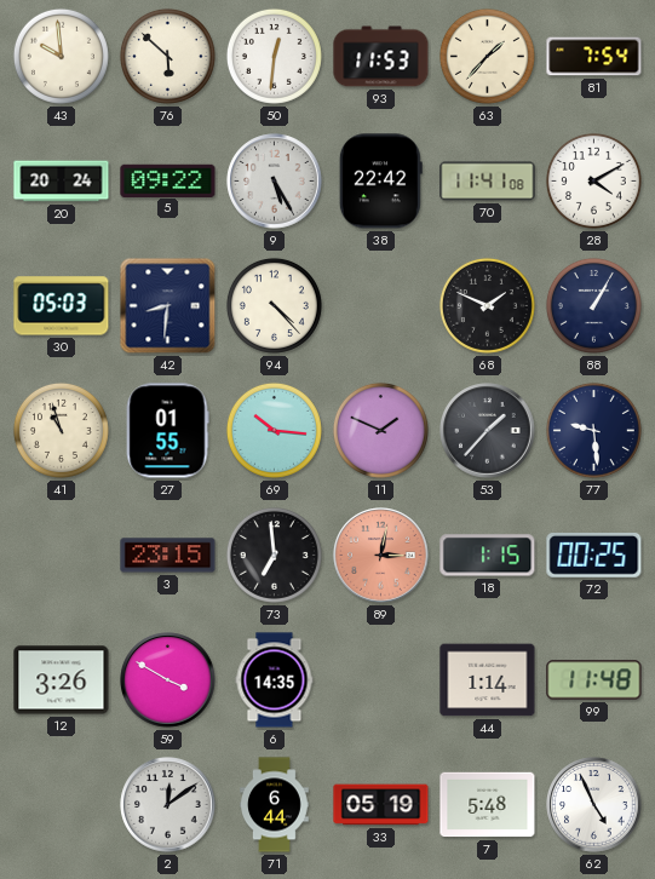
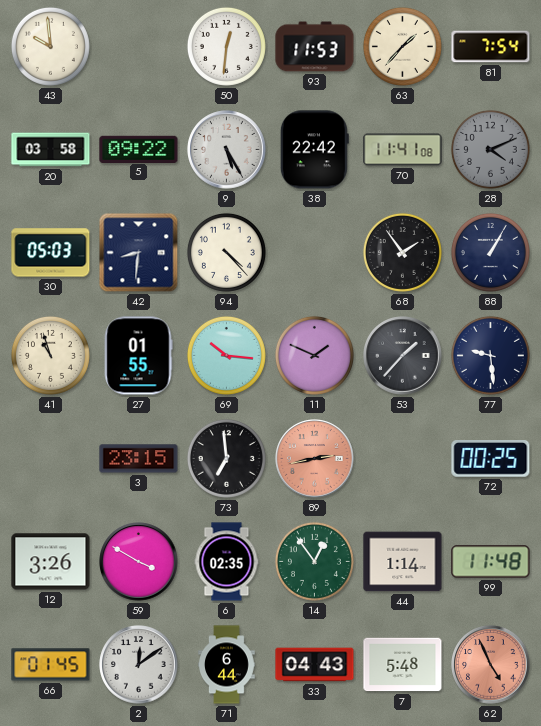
76: 5:52 -> none
20: 20:24 -> 03:58
28: 4:10 -> 4:11
28 dial: white -> grey
68: 1:49 -> 1:54
89: 3:02 -> 2:43
18: 1:15 -> none
6: 14:35 -> 02:35
14: none -> 12:54
66: none -> 01:45
33: 05:19 -> 04:43
62 dial: white -> salmon
